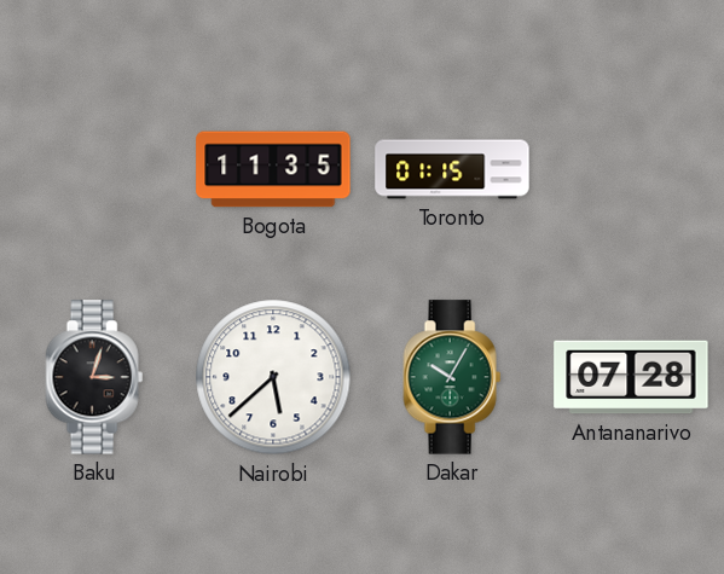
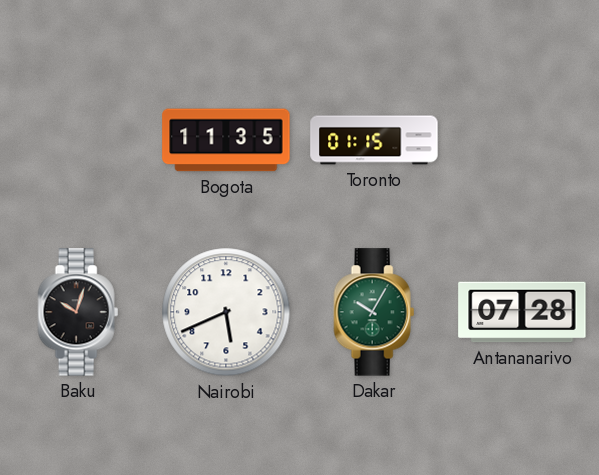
Baku: 3:03 -> 10:03
Nairobi: 5:38 -> 5:41
